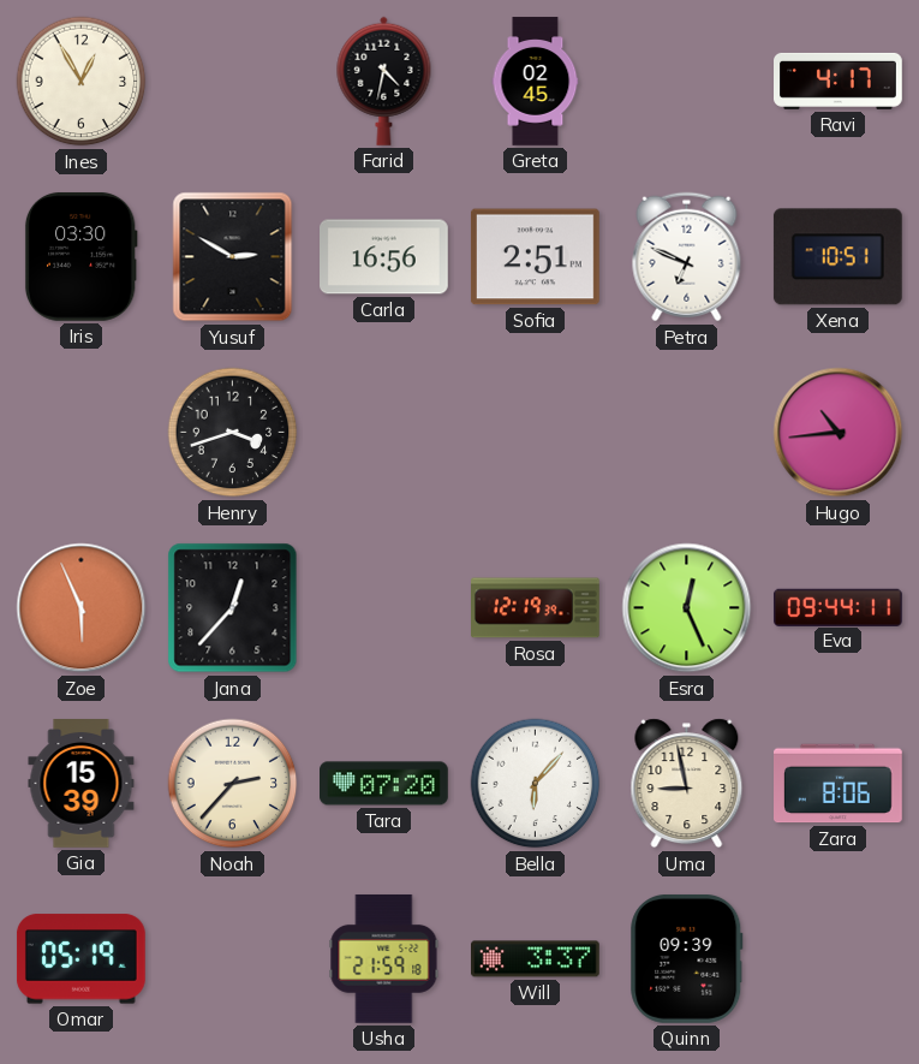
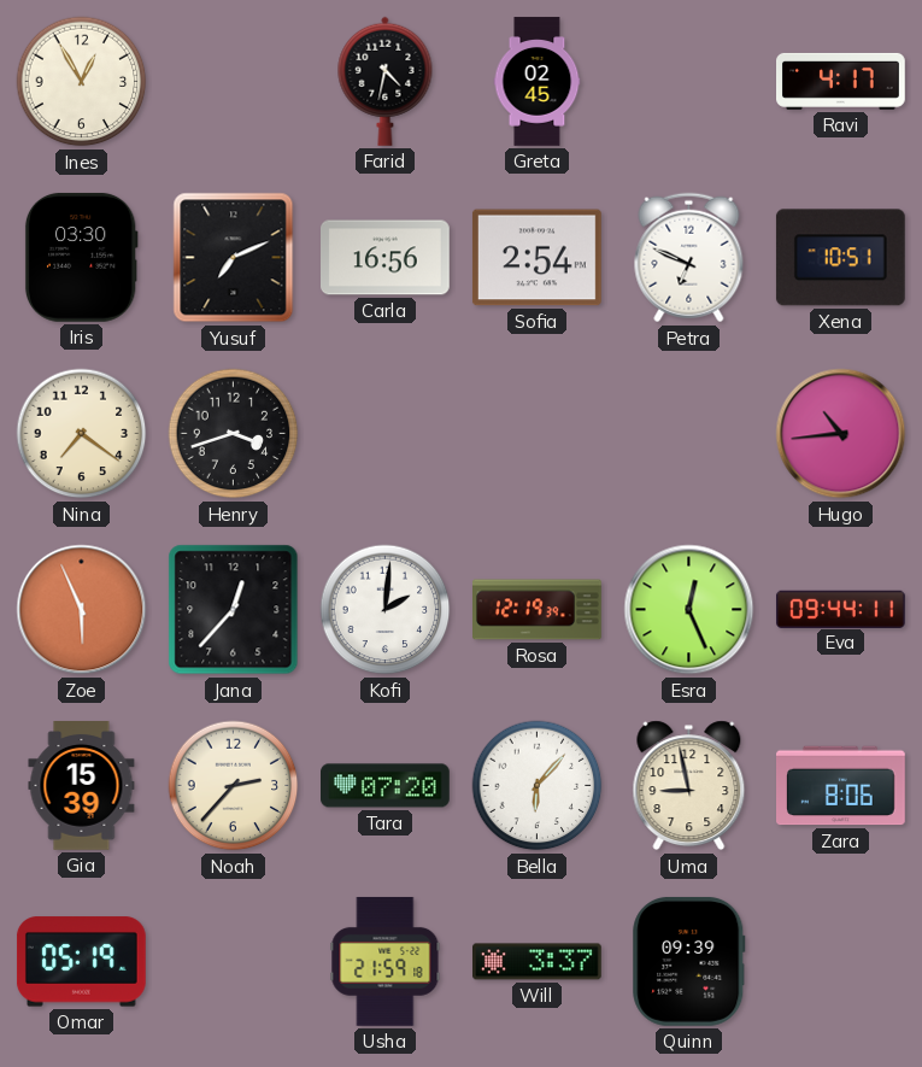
Yusuf: 2:50 -> 7:11
Sofia: 2:51 -> 2:54
Nina: none -> 7:21
Kofi: none -> 2:01
